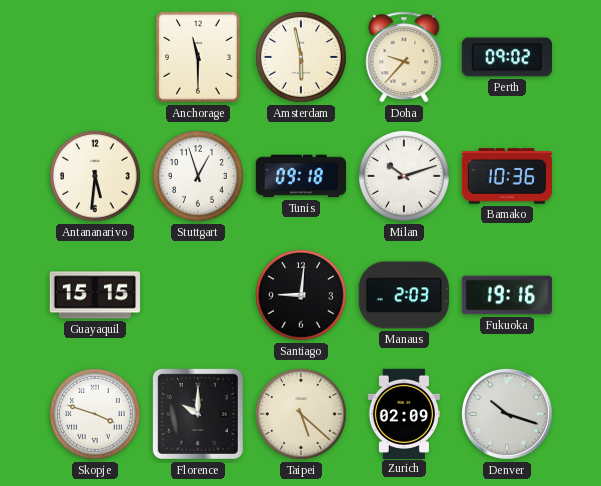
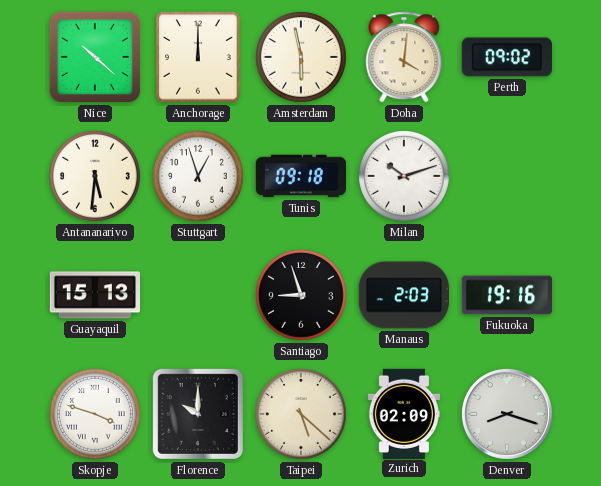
Nice: none -> 10:22
Anchorage: 11:30 -> 12:00
Doha: 9:37 -> 4:01
Bamako: 10:36 -> none
Guayaquil: 15:15 -> 15:13
Santiago: 9:01 -> 8:57
Denver: 10:18 -> 8:18
